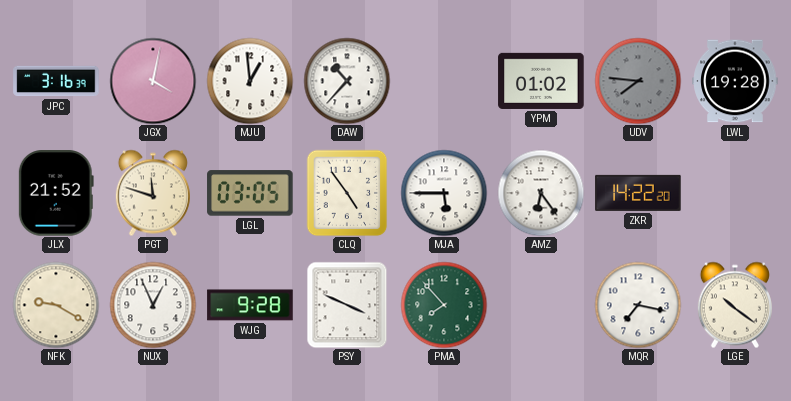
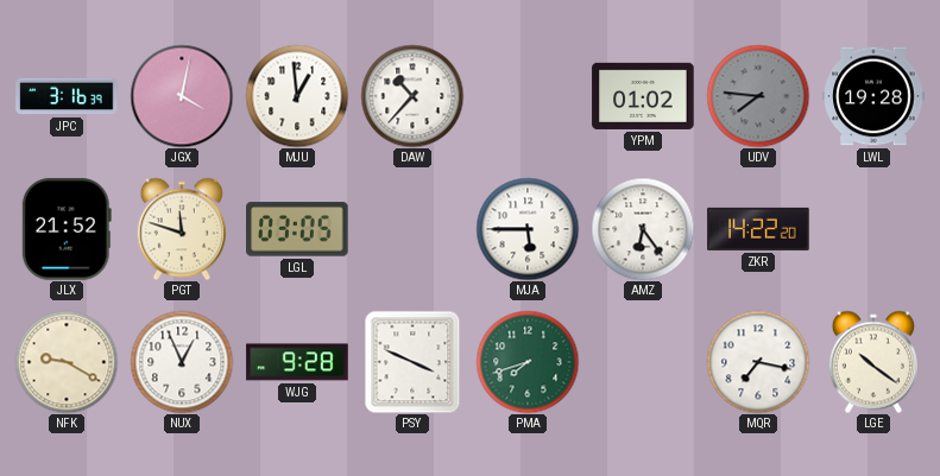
CLQ: 4:54 -> none
PMA: 7:53 -> 7:42
